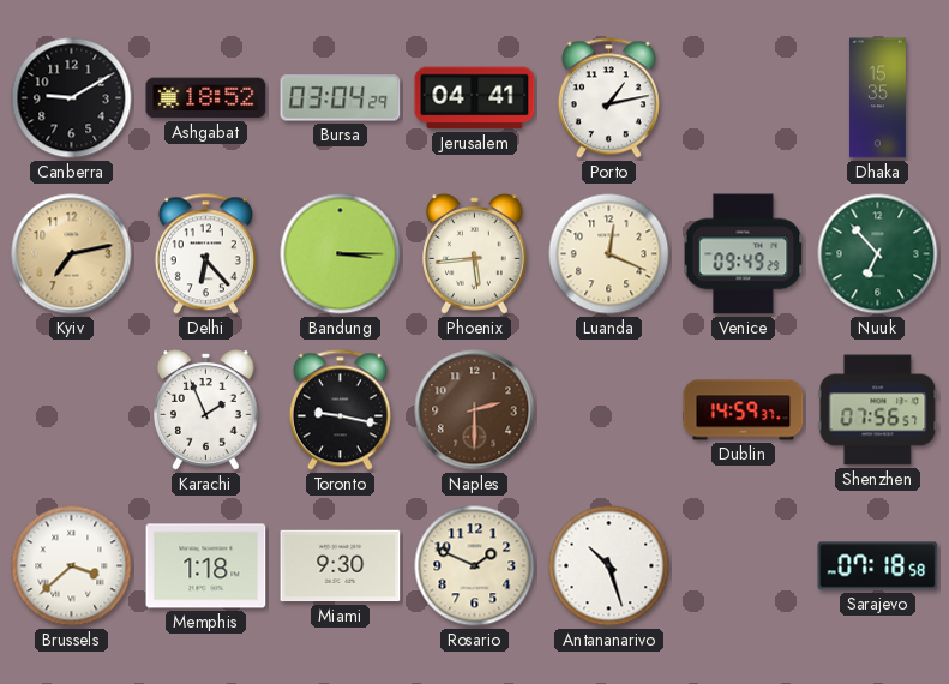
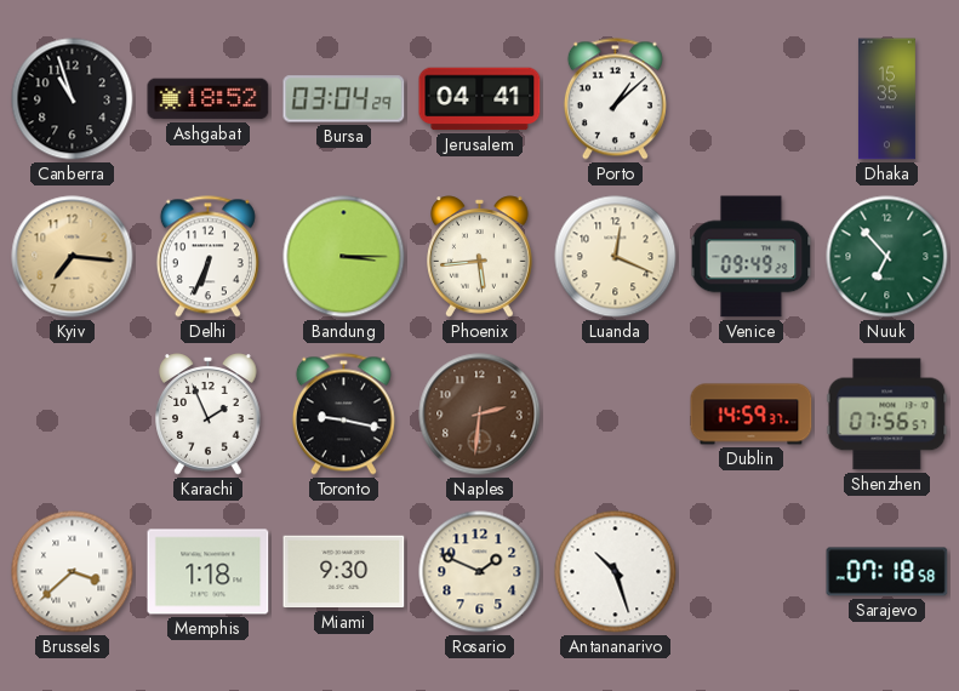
Canberra: 9:10 -> 10:57
Porto: 1:13 -> 1:08
Kyiv: 7:13 -> 7:16
Delhi: 6:23 -> 6:34
Naples: 2:30 -> 2:31
